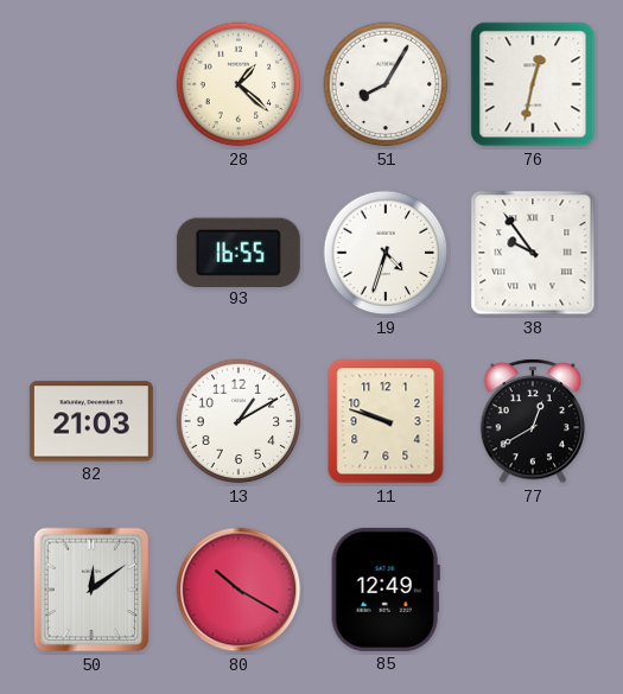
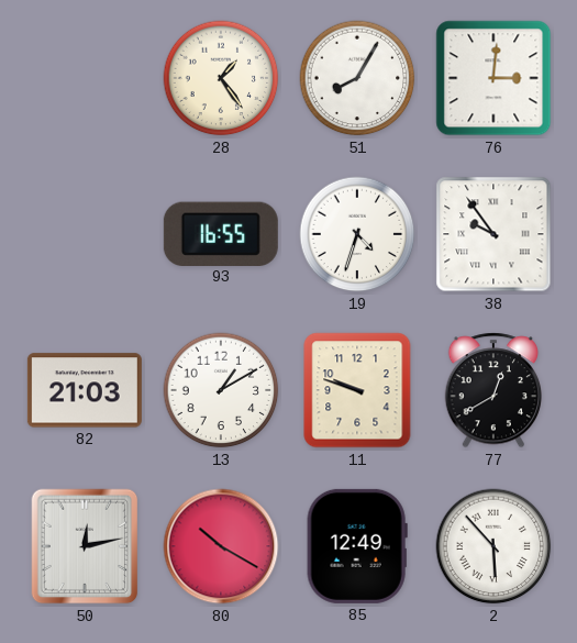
28: 1:22 -> 1:24
76: 12:32 -> 3:01
50: 12:09 -> 12:13
2: none -> 5:53
